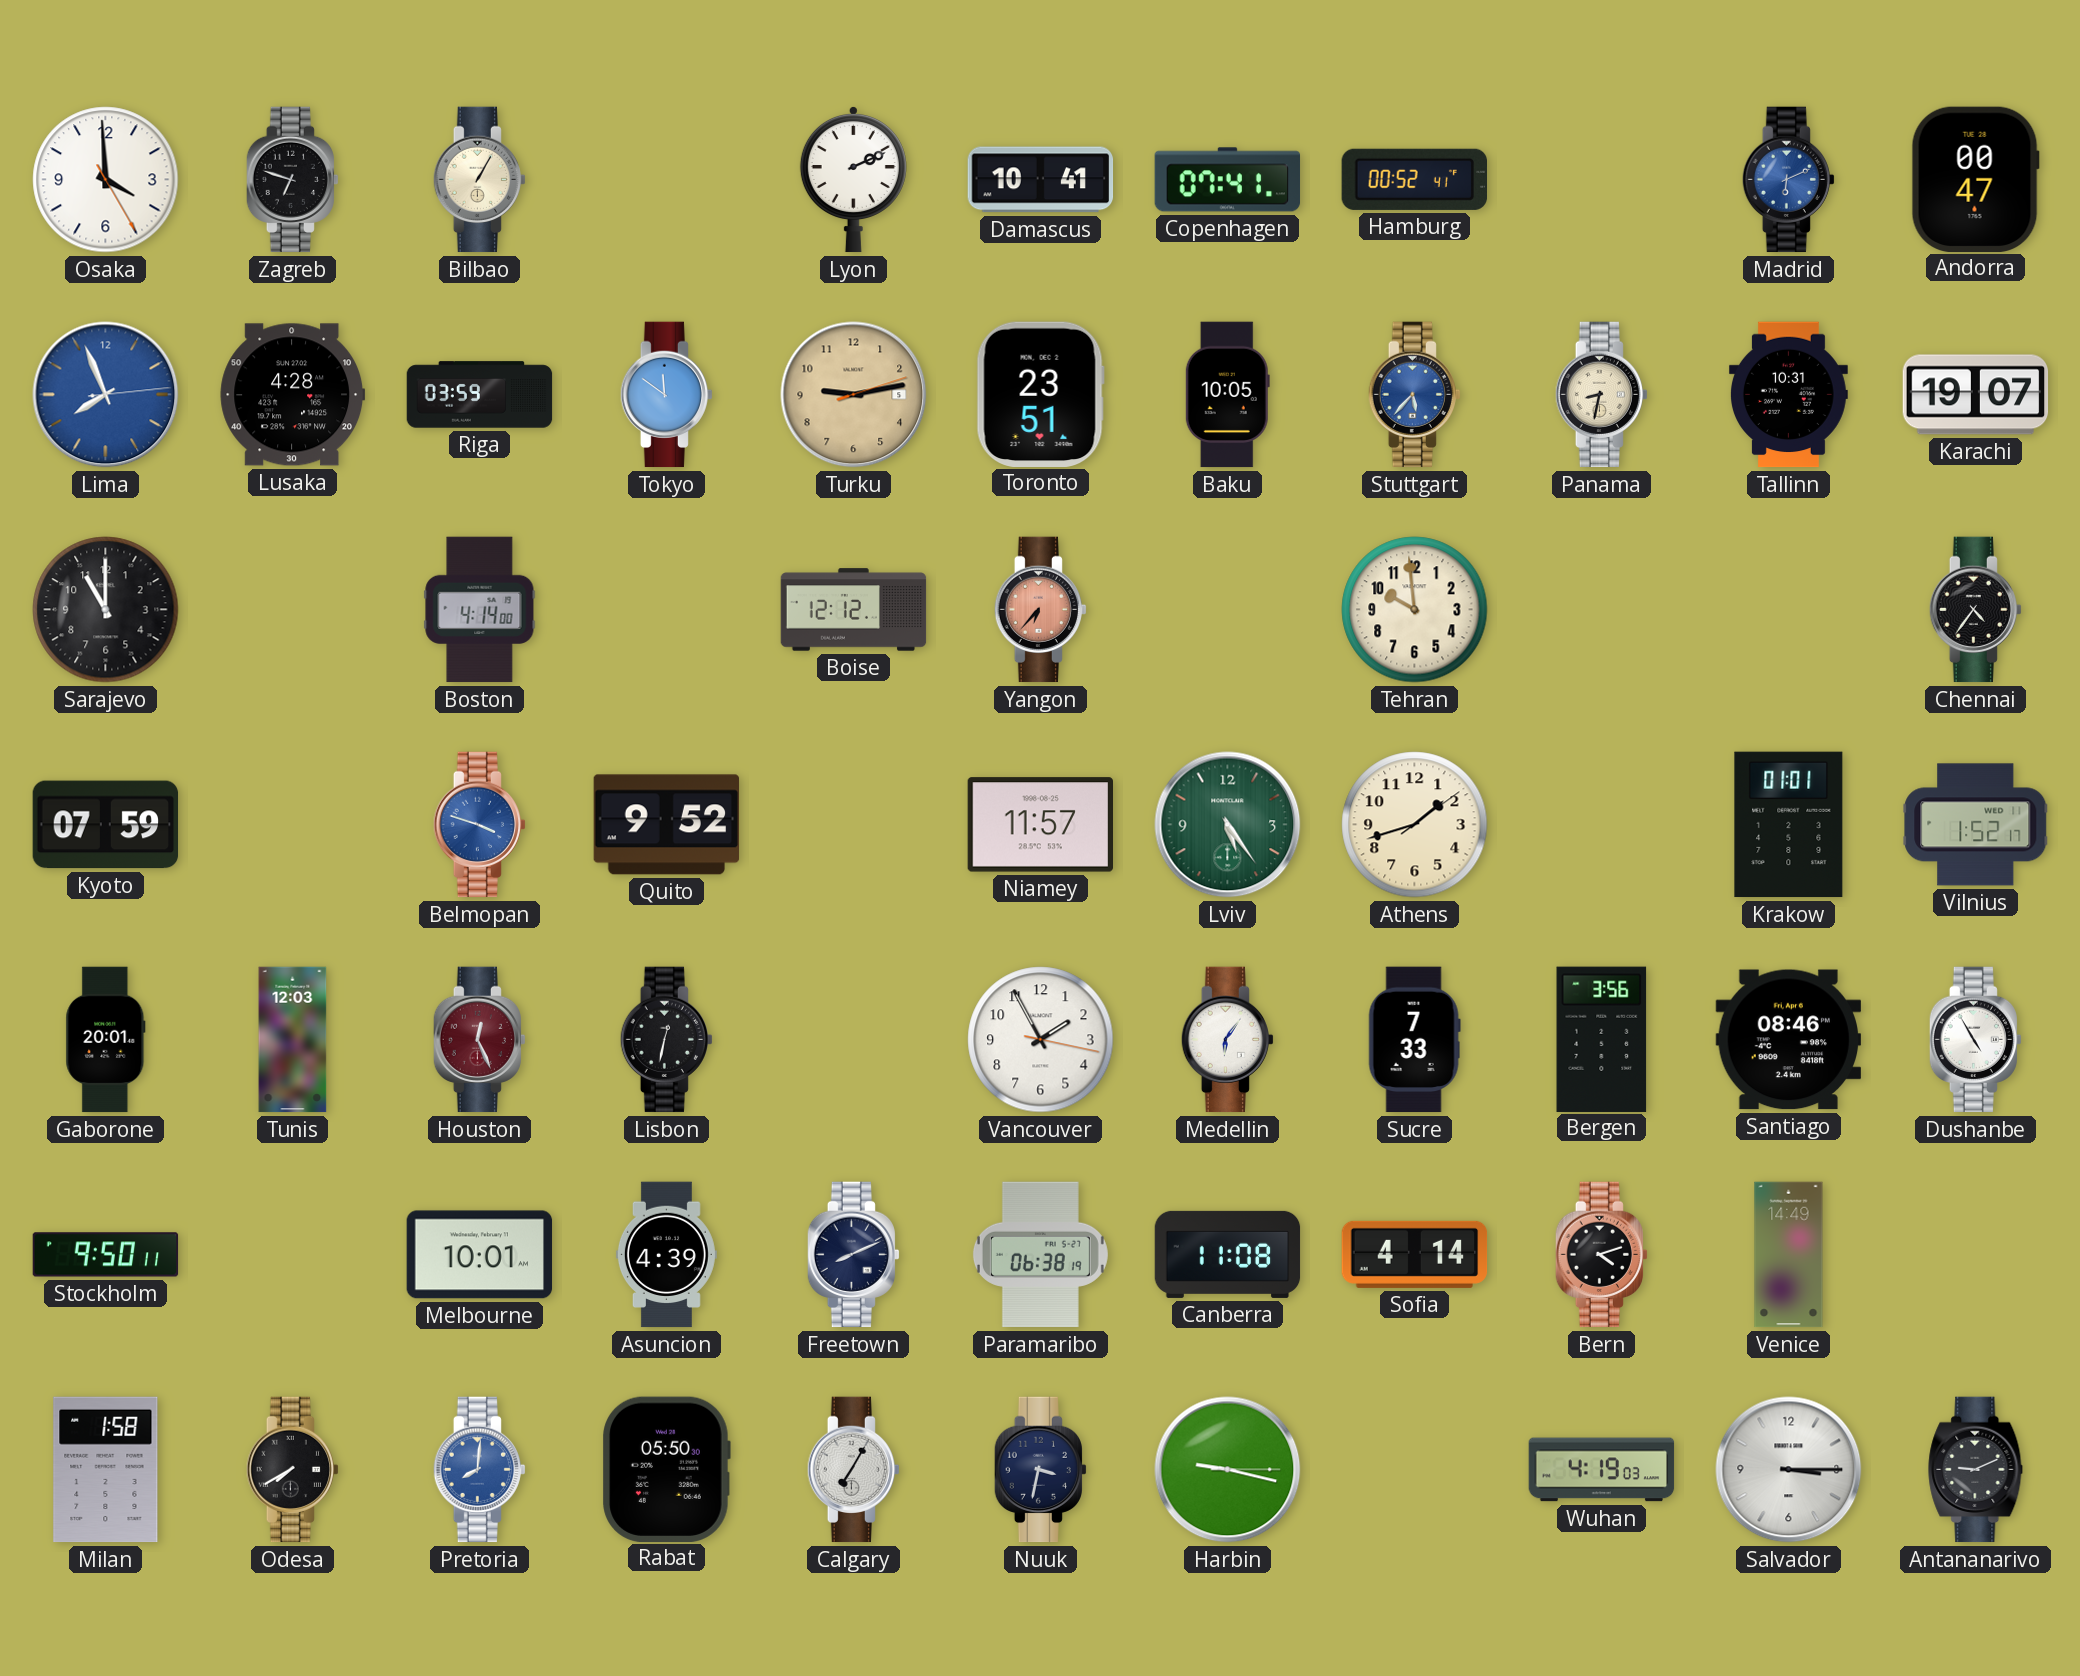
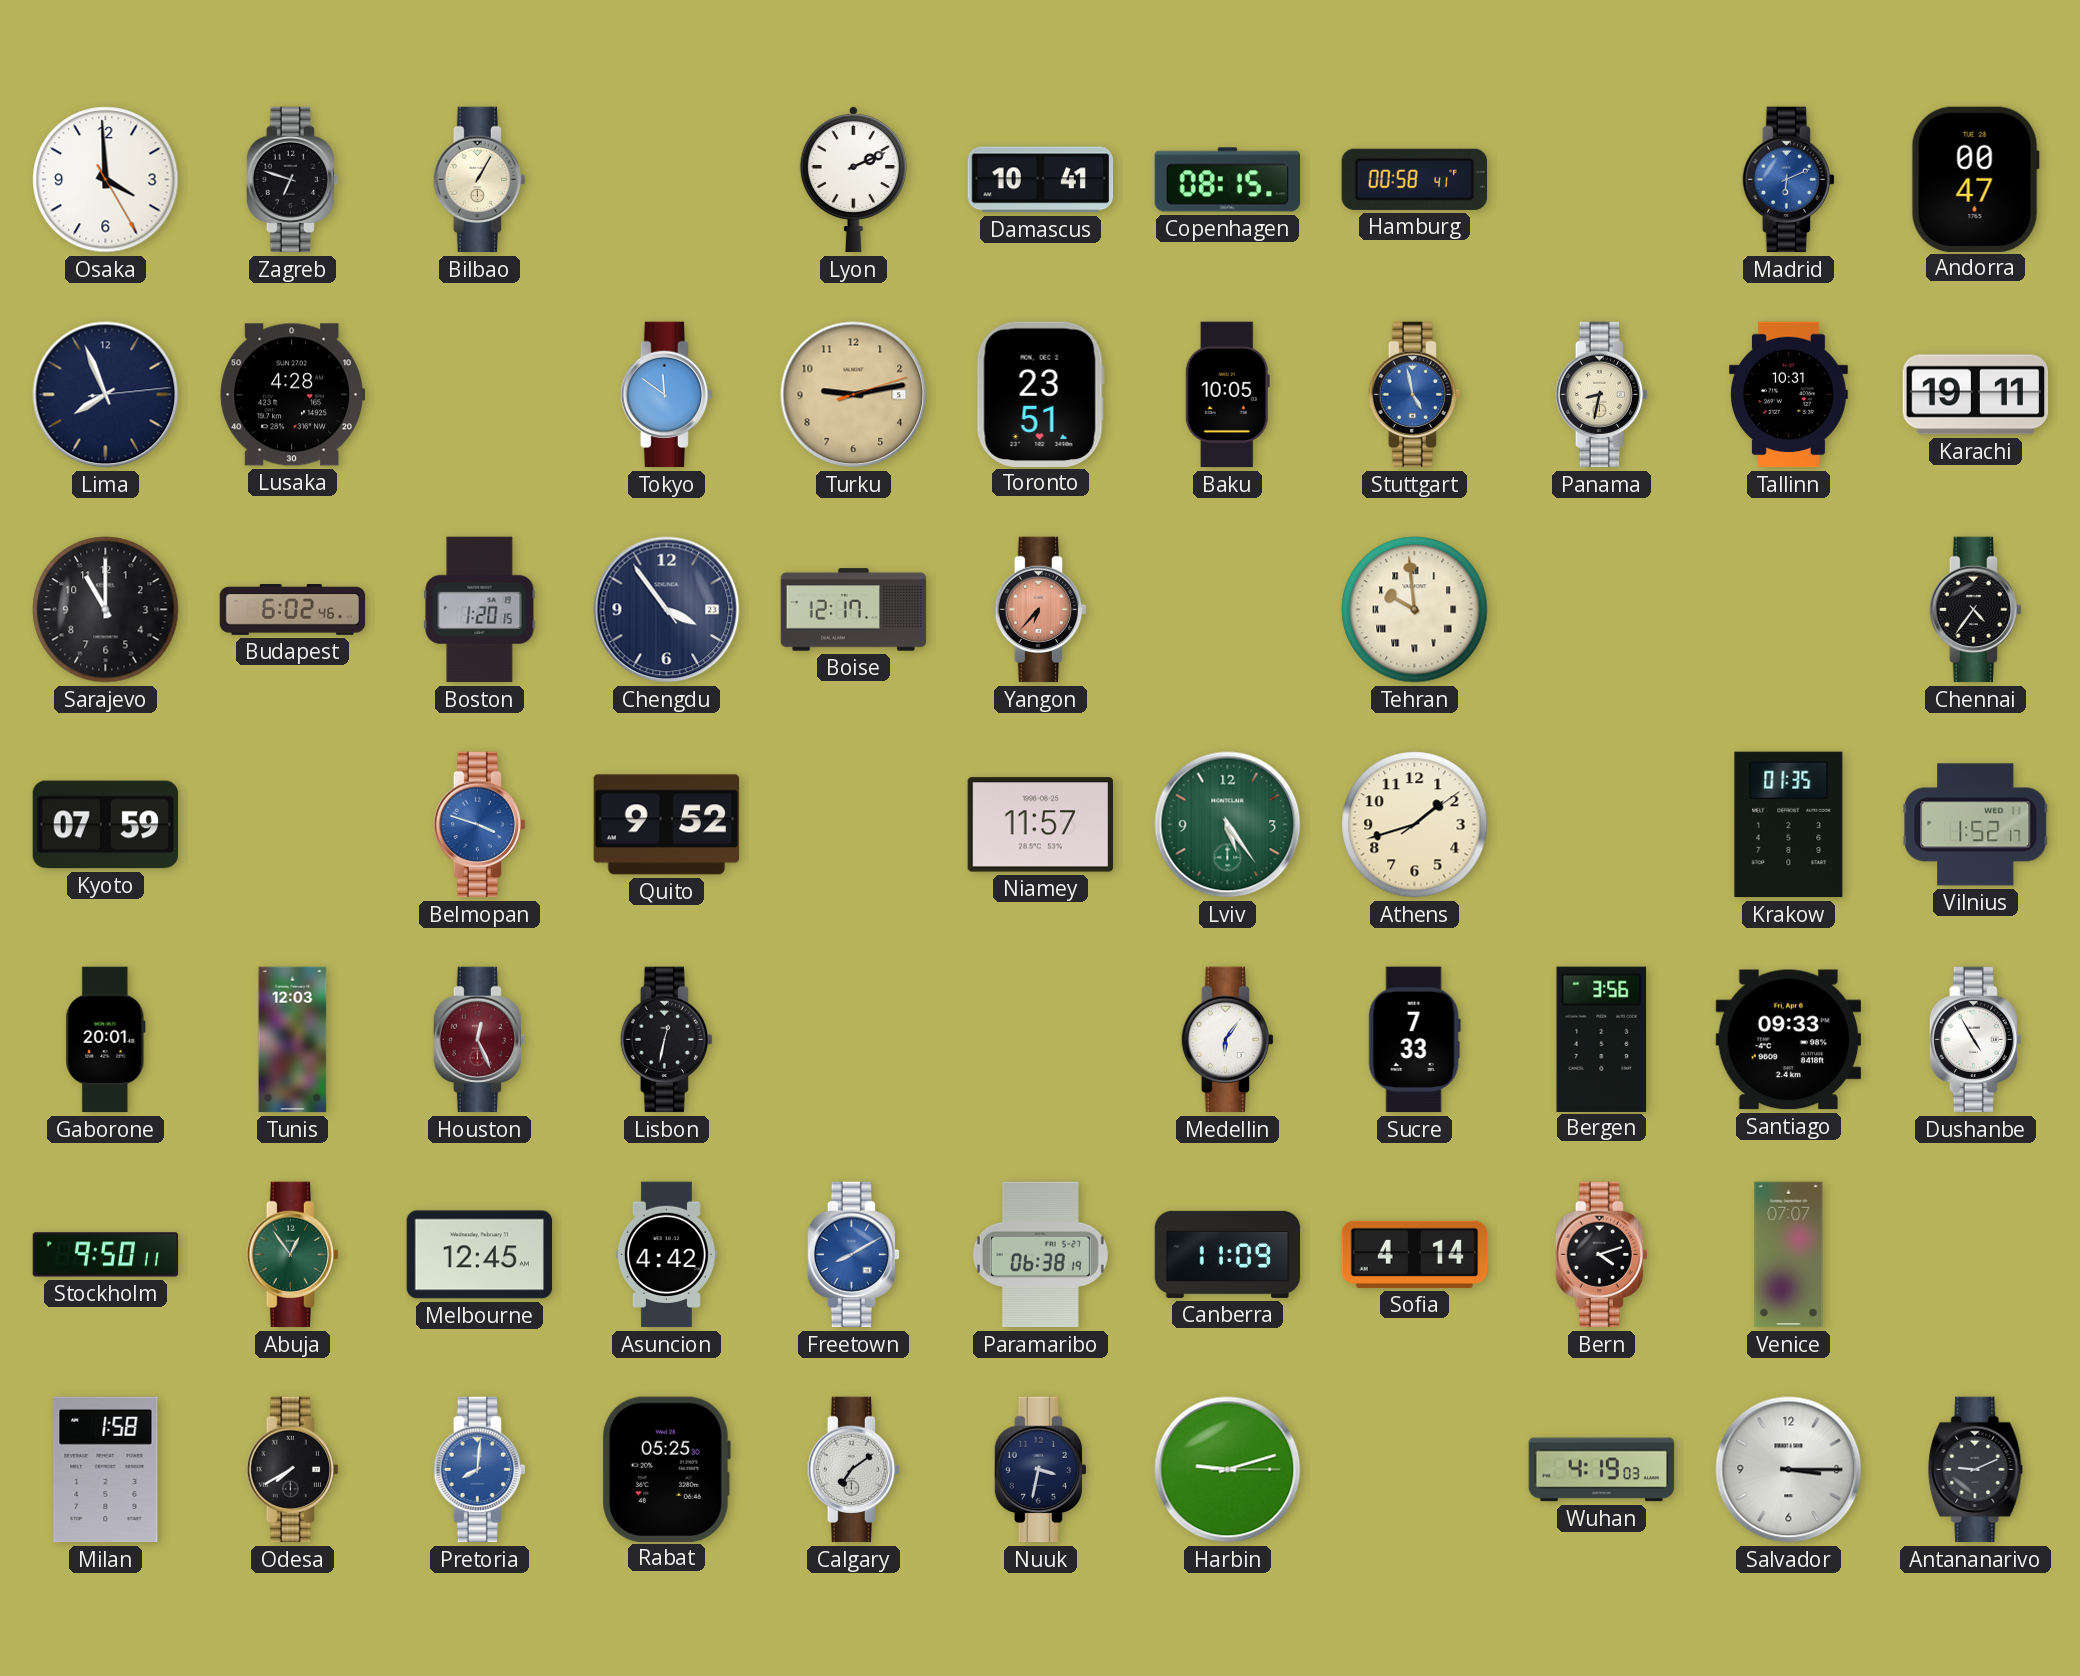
Copenhagen: 07:41 -> 08:15
Hamburg: 00:52 -> 00:58
Lima dial: blue -> navy
Riga: 03:59 -> none
Stuttgart: 5:37 -> 4:58
Karachi: 19:07 -> 19:11
Budapest: none -> 6:02
Boston: 4:14 -> 1:20
Chengdu: none -> 3:53
Boise: 12:12 -> 12:17
Tehran numerals: Arabic -> Roman
Krakow: 01:01 -> 01:35
Vancouver: 1:55 -> none
Santiago: 08:46 -> 09:33
Abuja: none -> 12:54
Melbourne: 10:01 -> 12:45
Asuncion: 4:39 -> 4:42
Freetown: 8:11 -> 8:10
Freetown dial: navy -> blue
Canberra: 11:08 -> 11:09
Venice: 14:49 -> 07:07
Rabat: 05:50 -> 05:25
Calgary: 7:05 -> 7:09
Harbin: 9:17 -> 9:12
